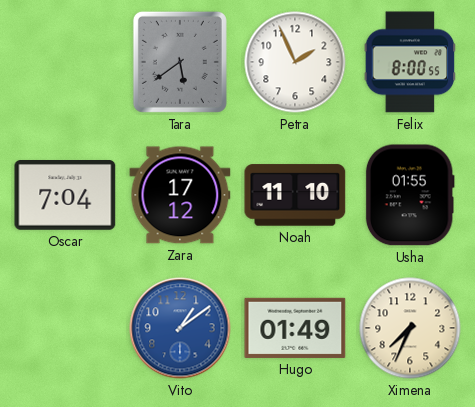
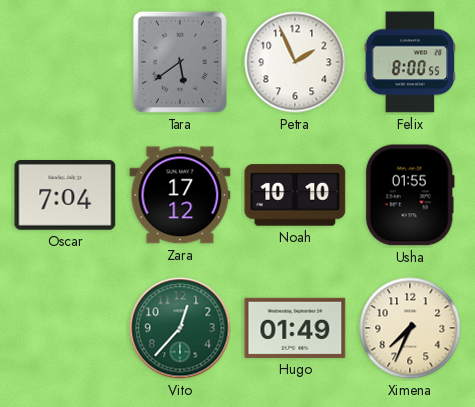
Noah: 11:10 -> 10:10
Vito: 1:09 -> 12:37
Vito dial: blue -> green
